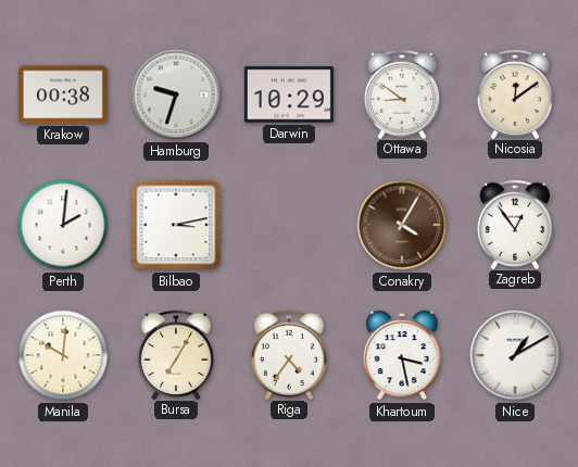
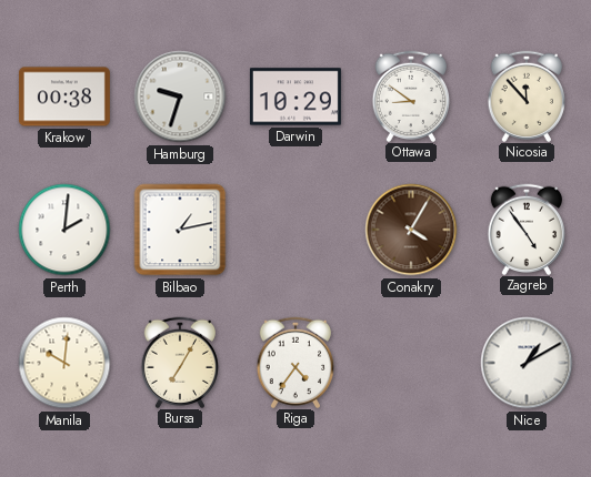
Nicosia: 12:09 -> 11:53
Bilbao: 3:13 -> 1:13
Zagreb: 12:54 -> 4:54
Khartoum: 3:28 -> none
